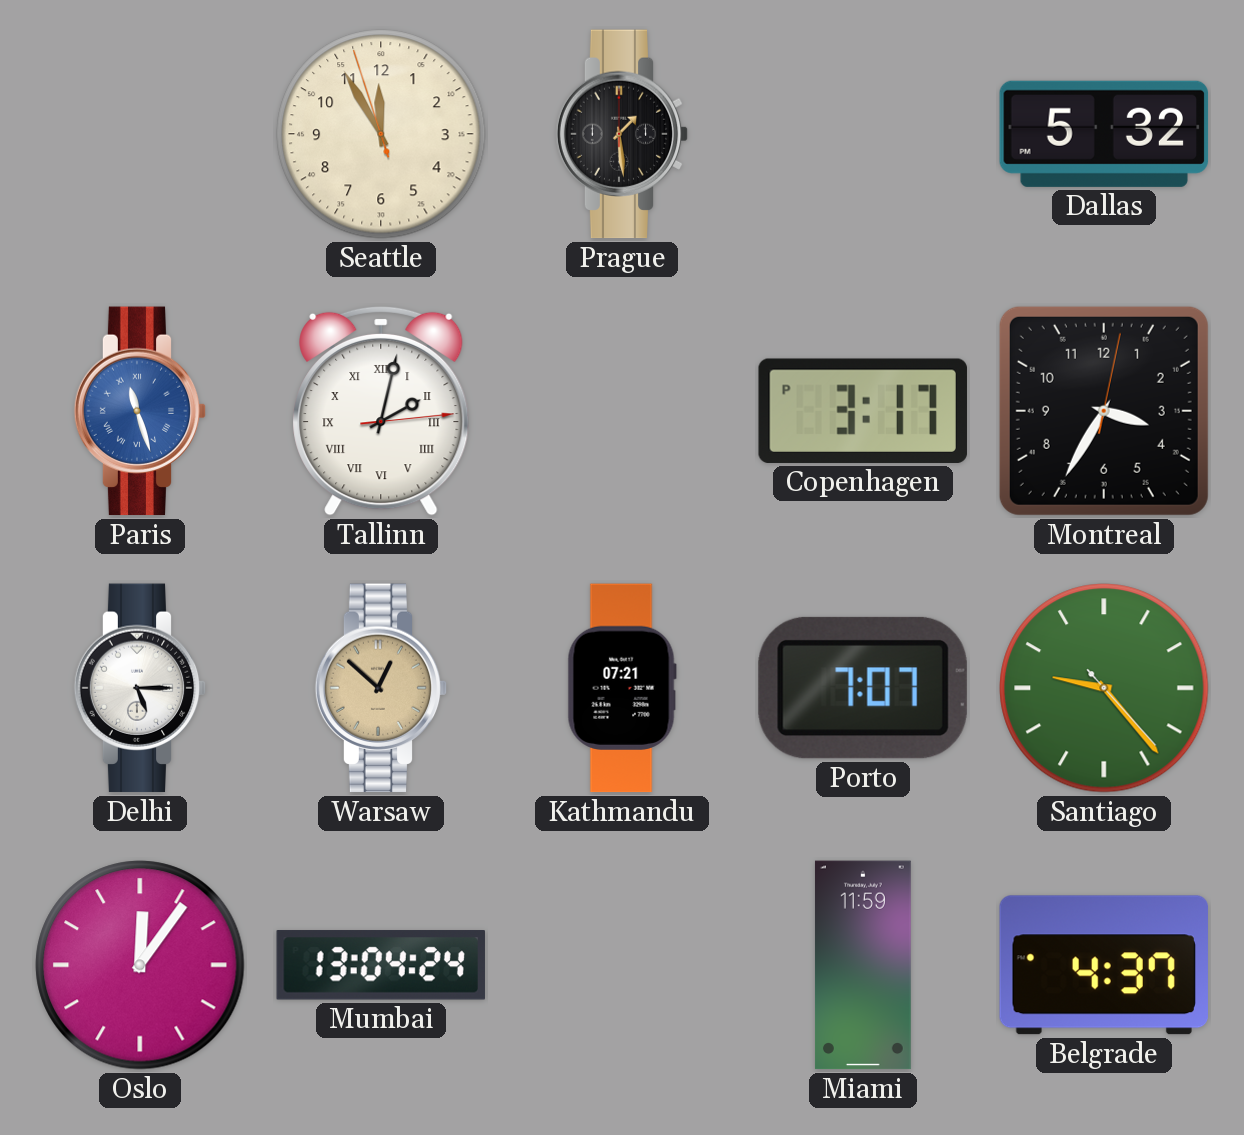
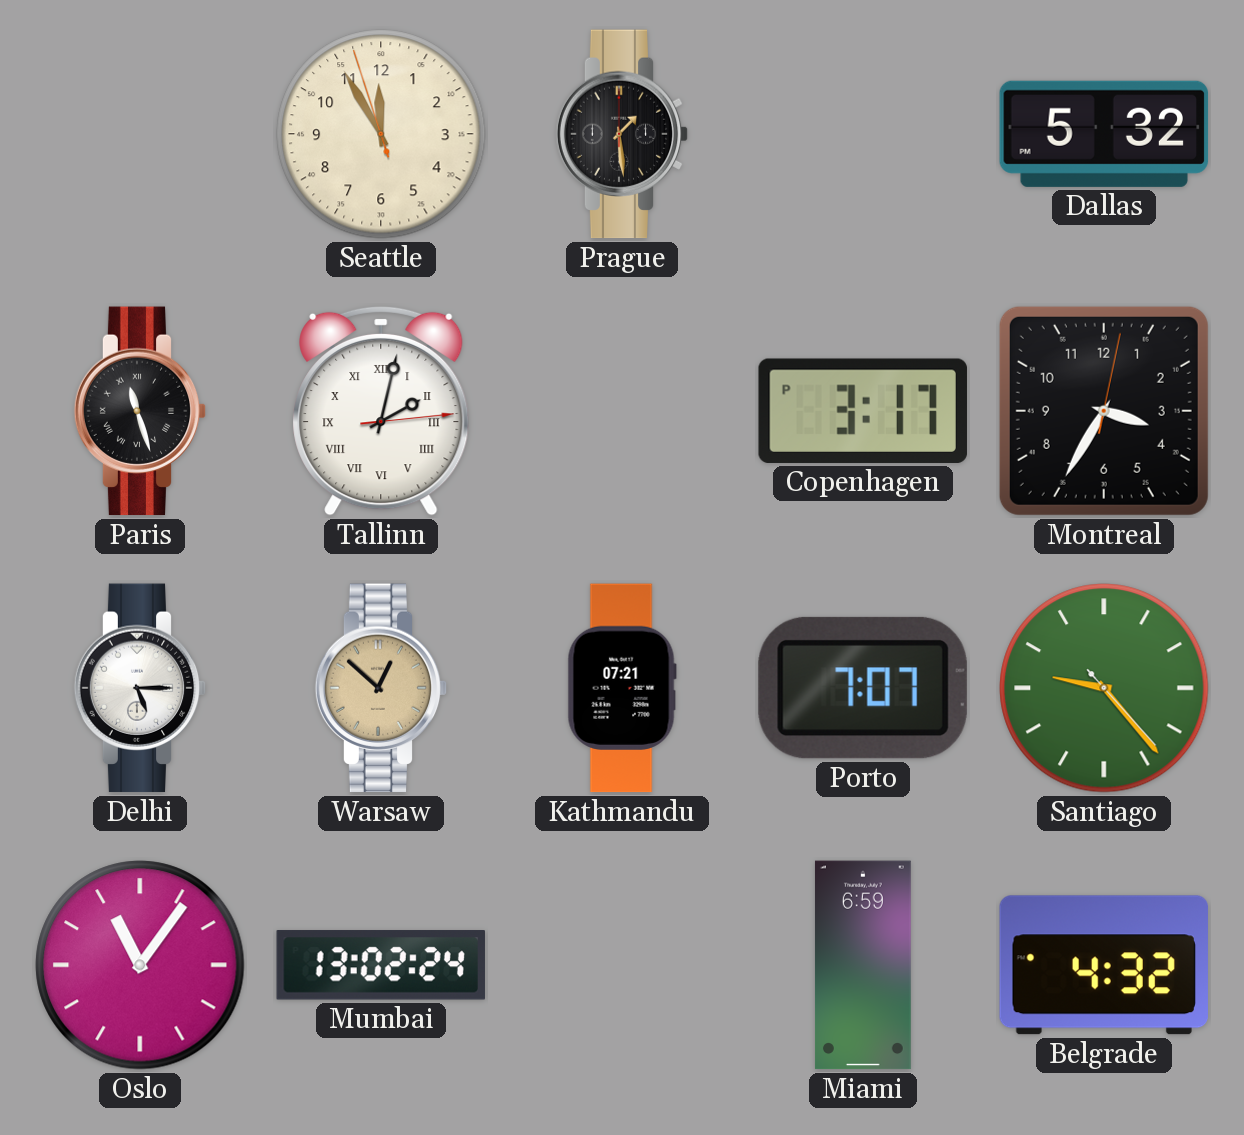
Paris dial: blue -> black
Oslo: 12:06 -> 11:06
Mumbai: 13:04 -> 13:02
Miami: 11:59 -> 6:59
Belgrade: 4:37 -> 4:32
